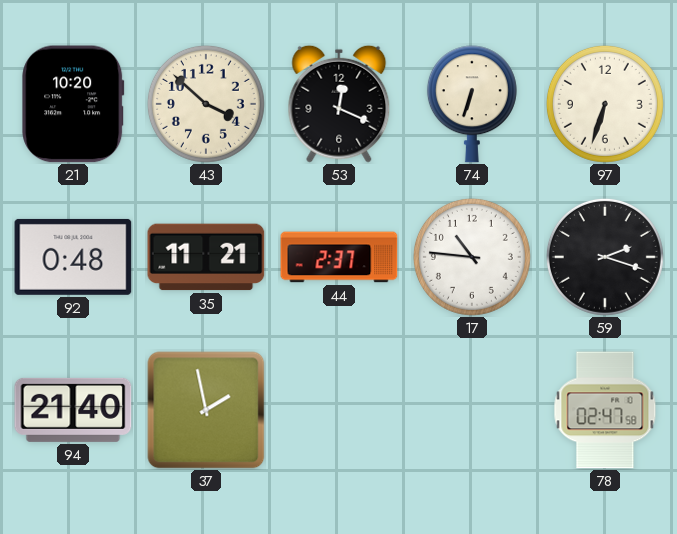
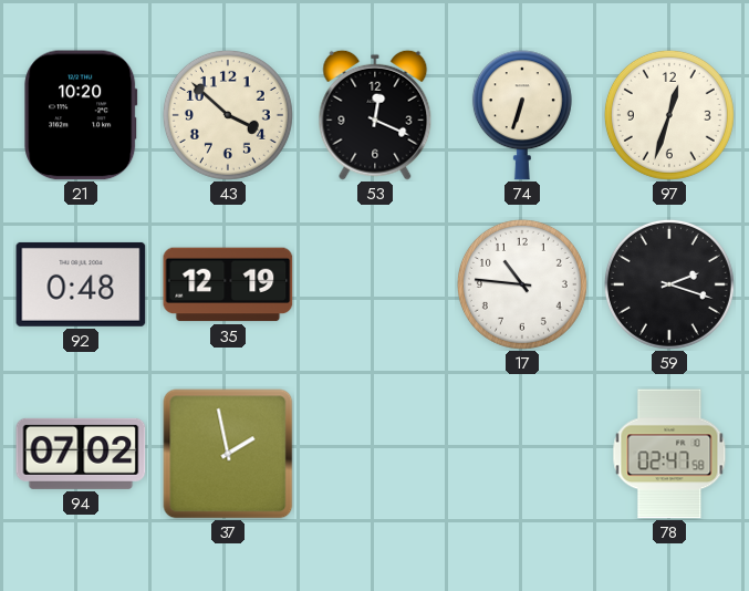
97: 6:33 -> 12:33
35: 11:21 -> 12:19
44: 2:37 -> none
94: 21:40 -> 07:02
